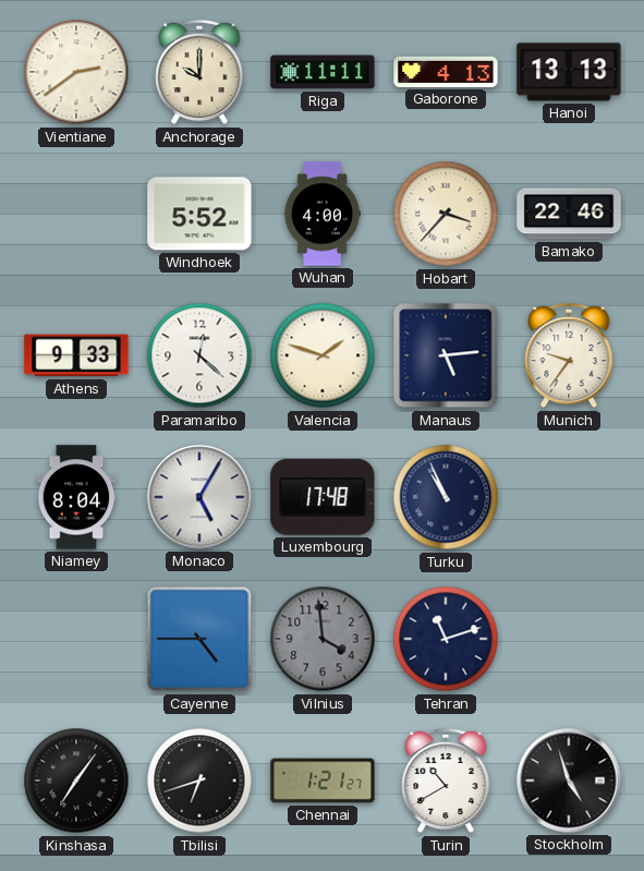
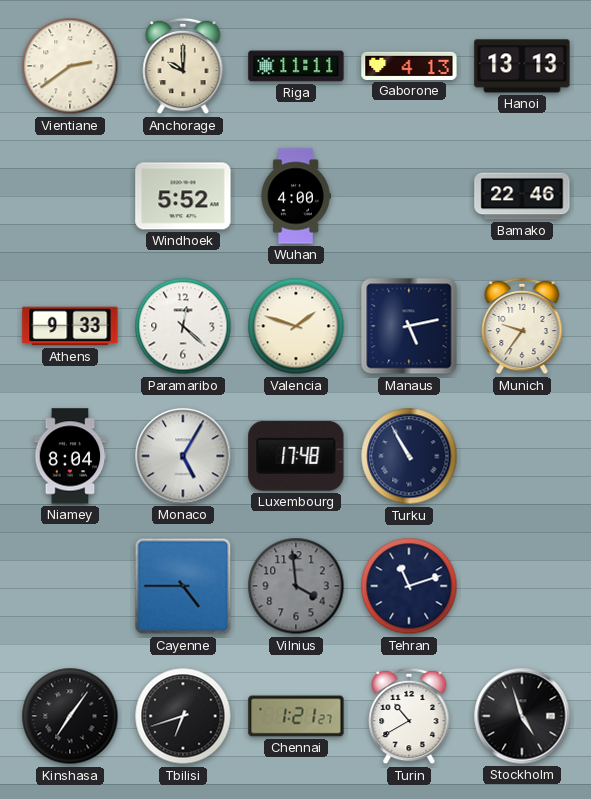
Hobart: 3:37 -> none
Manaus: 5:14 -> 5:13
Turku: 10:56 -> 10:55
